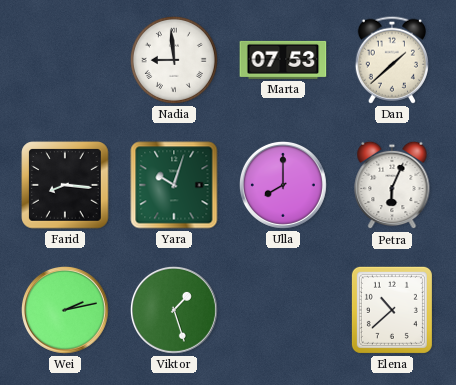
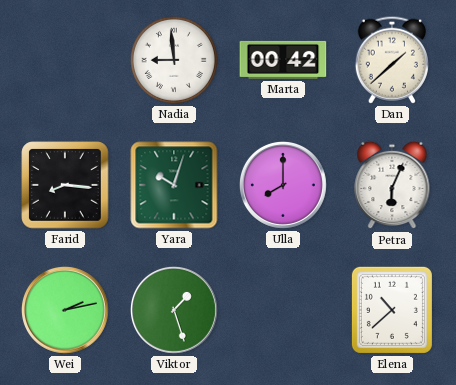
Marta: 07:53 -> 00:42
